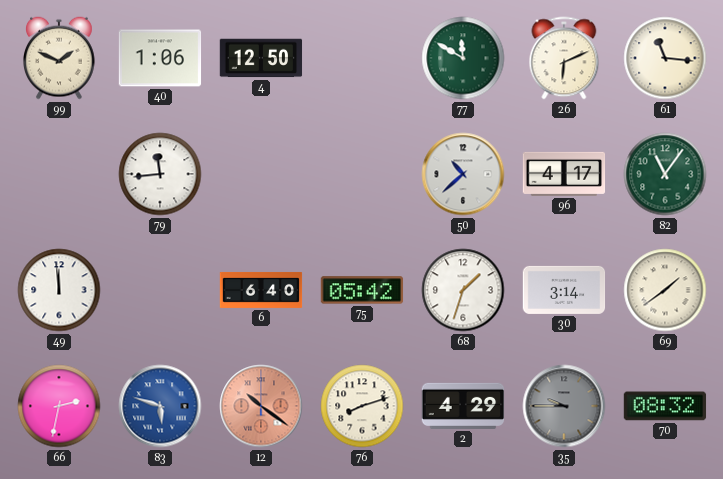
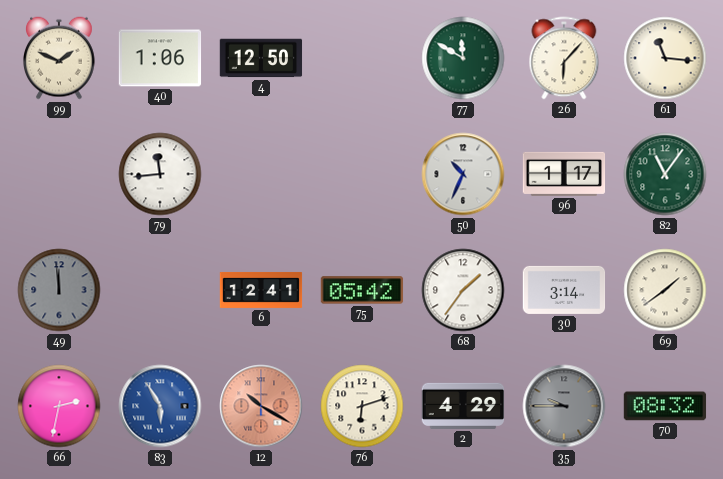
26: 6:11 -> 6:07
50: 10:38 -> 10:34
96: 4:17 -> 1:17
49 dial: white -> grey
6: 6:40 -> 12:41
68: 1:33 -> 1:36
83: 5:48 -> 5:55
12: 10:21 -> 10:20
76: 8:12 -> 6:12
